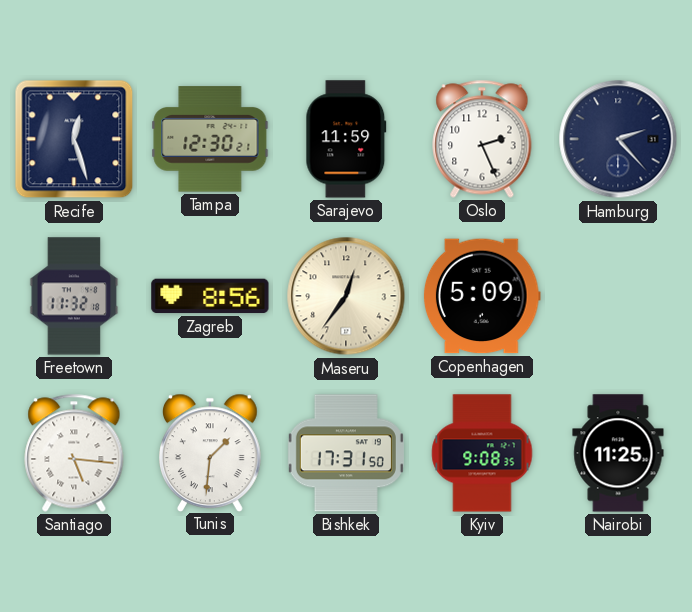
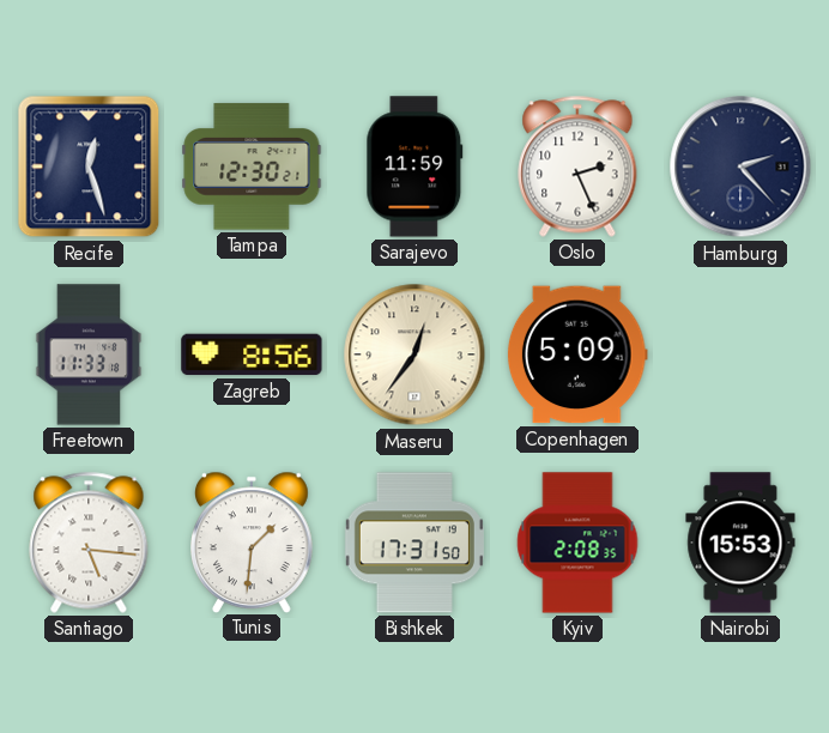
Freetown: 11:32 -> 11:33
Kyiv: 9:08 -> 2:08
Nairobi: 11:25 -> 15:53
